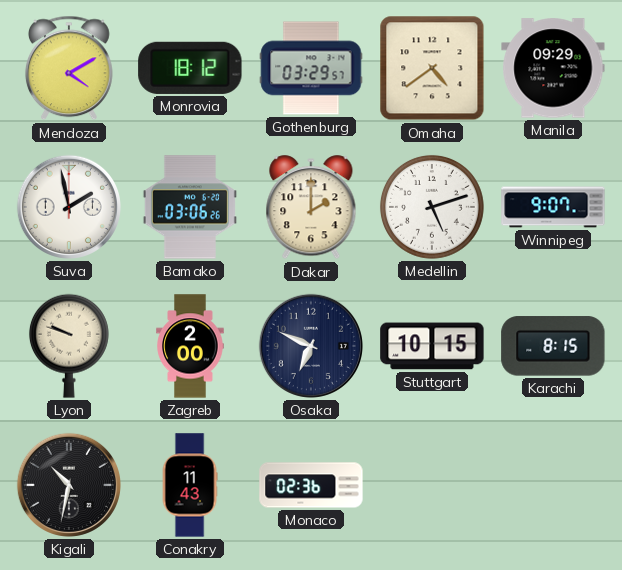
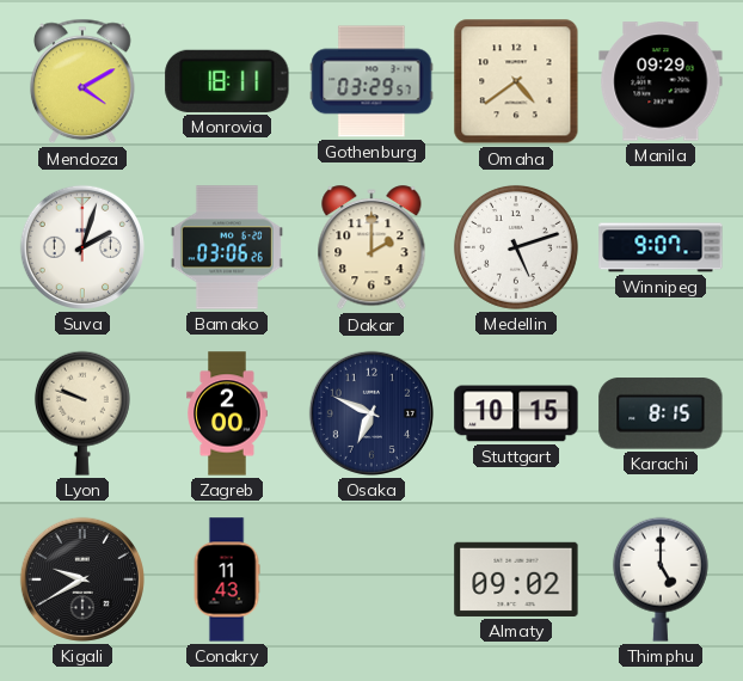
Monrovia: 18:12 -> 18:11
Suva: 1:58 -> 2:03
Kigali: 10:32 -> 9:40
Monaco: 02:36 -> none
Almaty: none -> 09:02
Thimphu: none -> 5:00
